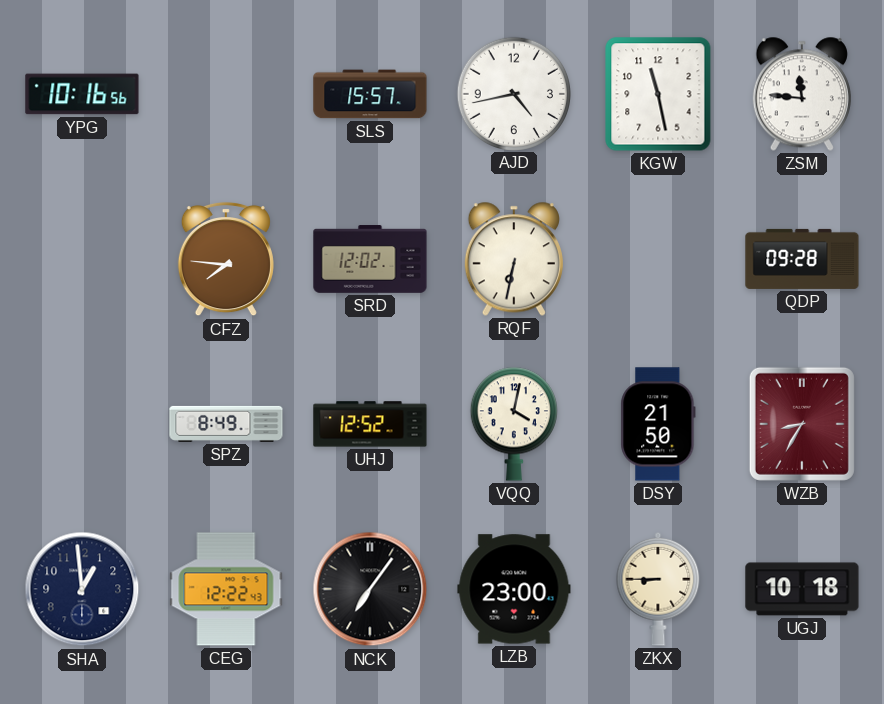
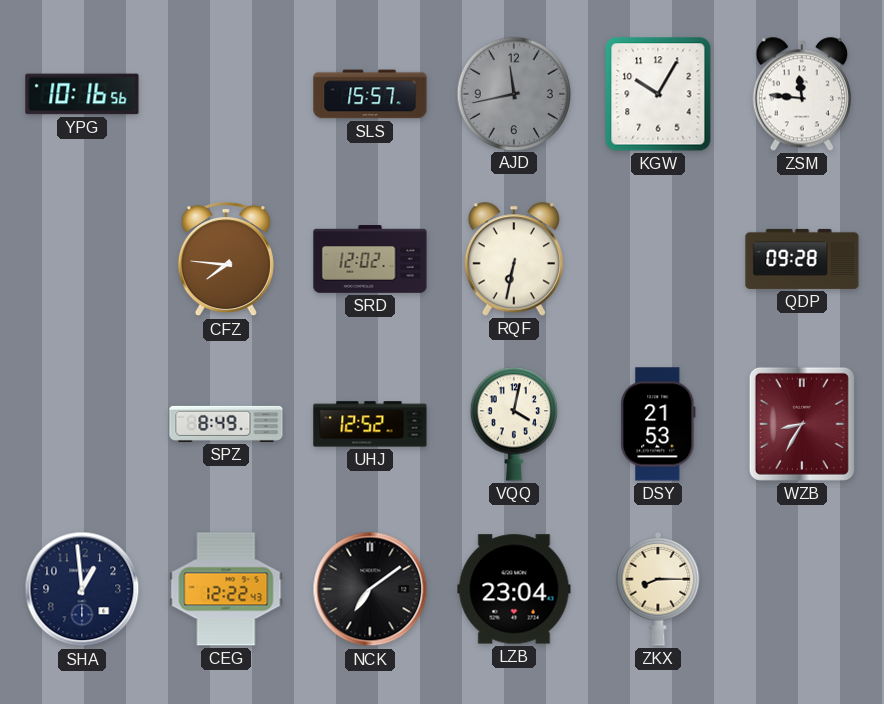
AJD: 4:43 -> 11:43
AJD dial: white -> grey
KGW: 11:28 -> 10:05
DSY: 21:50 -> 21:53
NCK: 7:06 -> 7:09
LZB: 23:00 -> 23:04
ZKX: 8:45 -> 8:15
UGJ: 10:18 -> none
